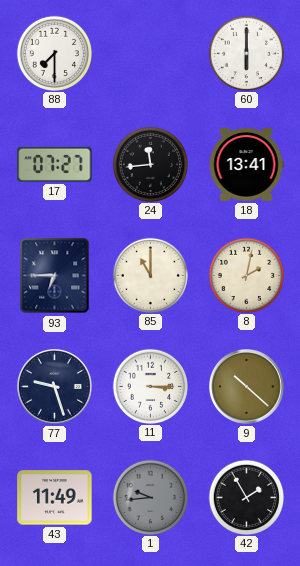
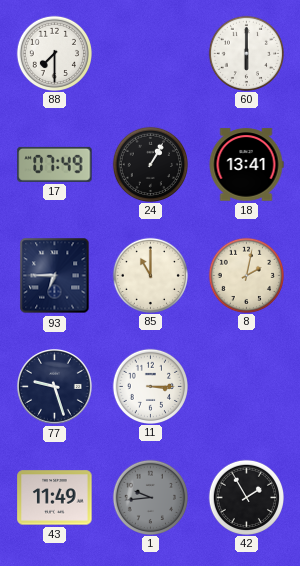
17: 07:27 -> 07:49
24: 11:44 -> 1:05
9: 10:22 -> none
